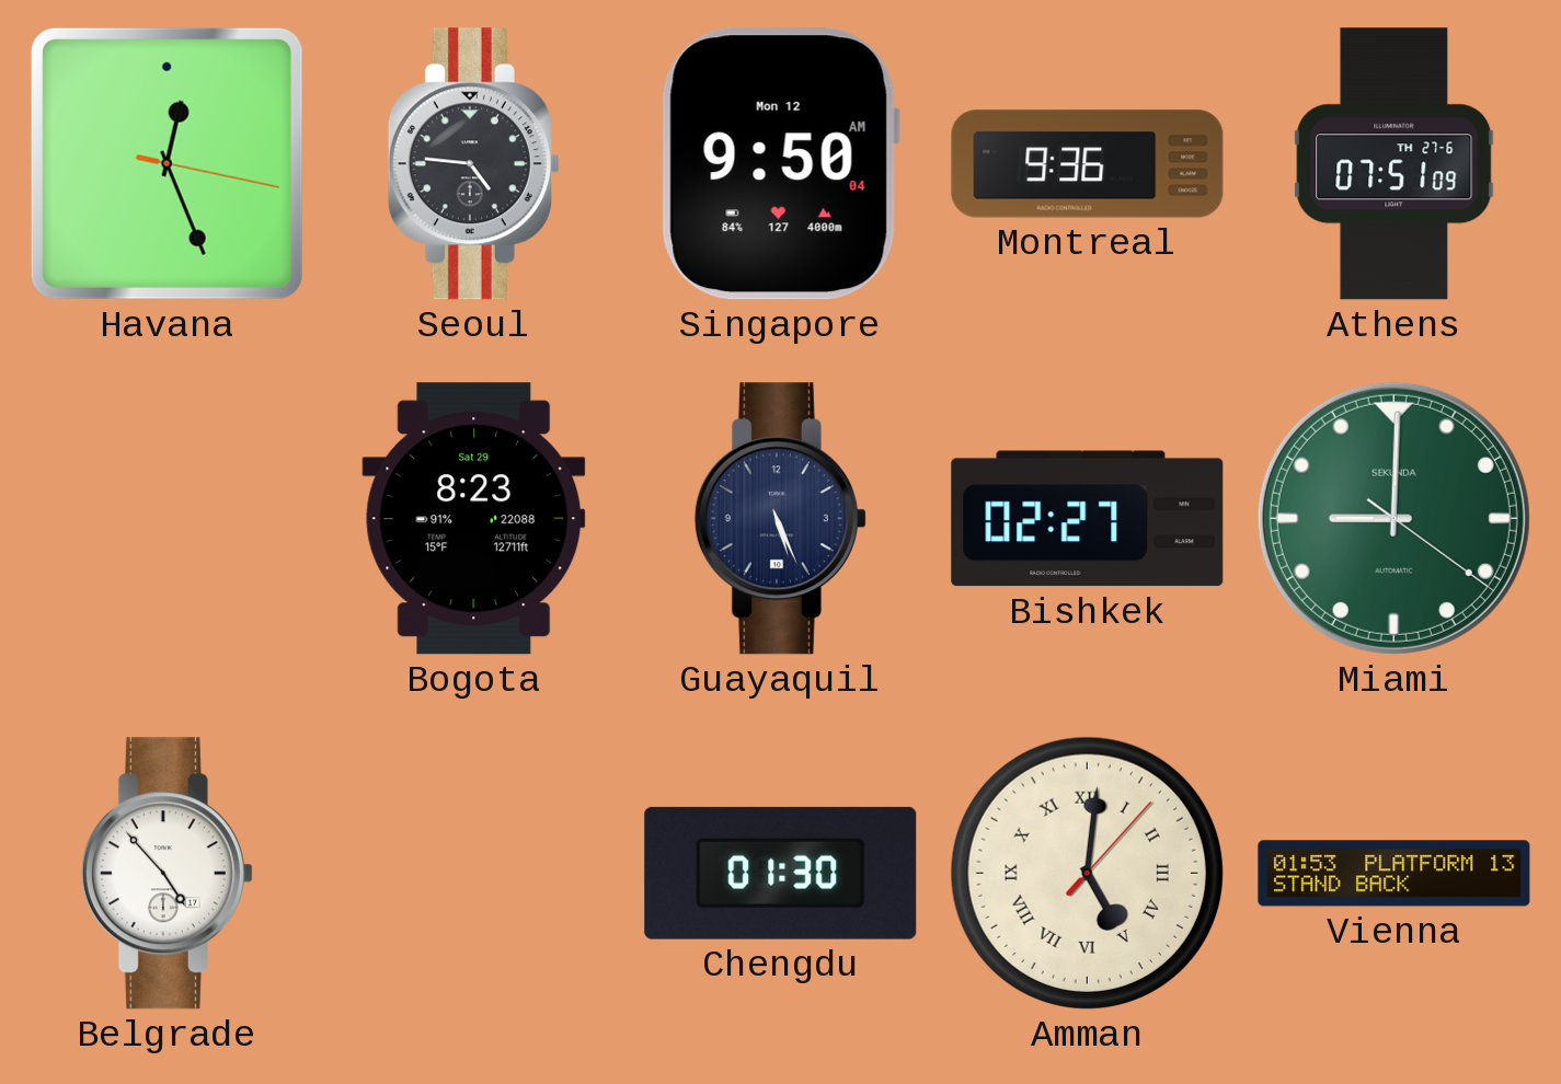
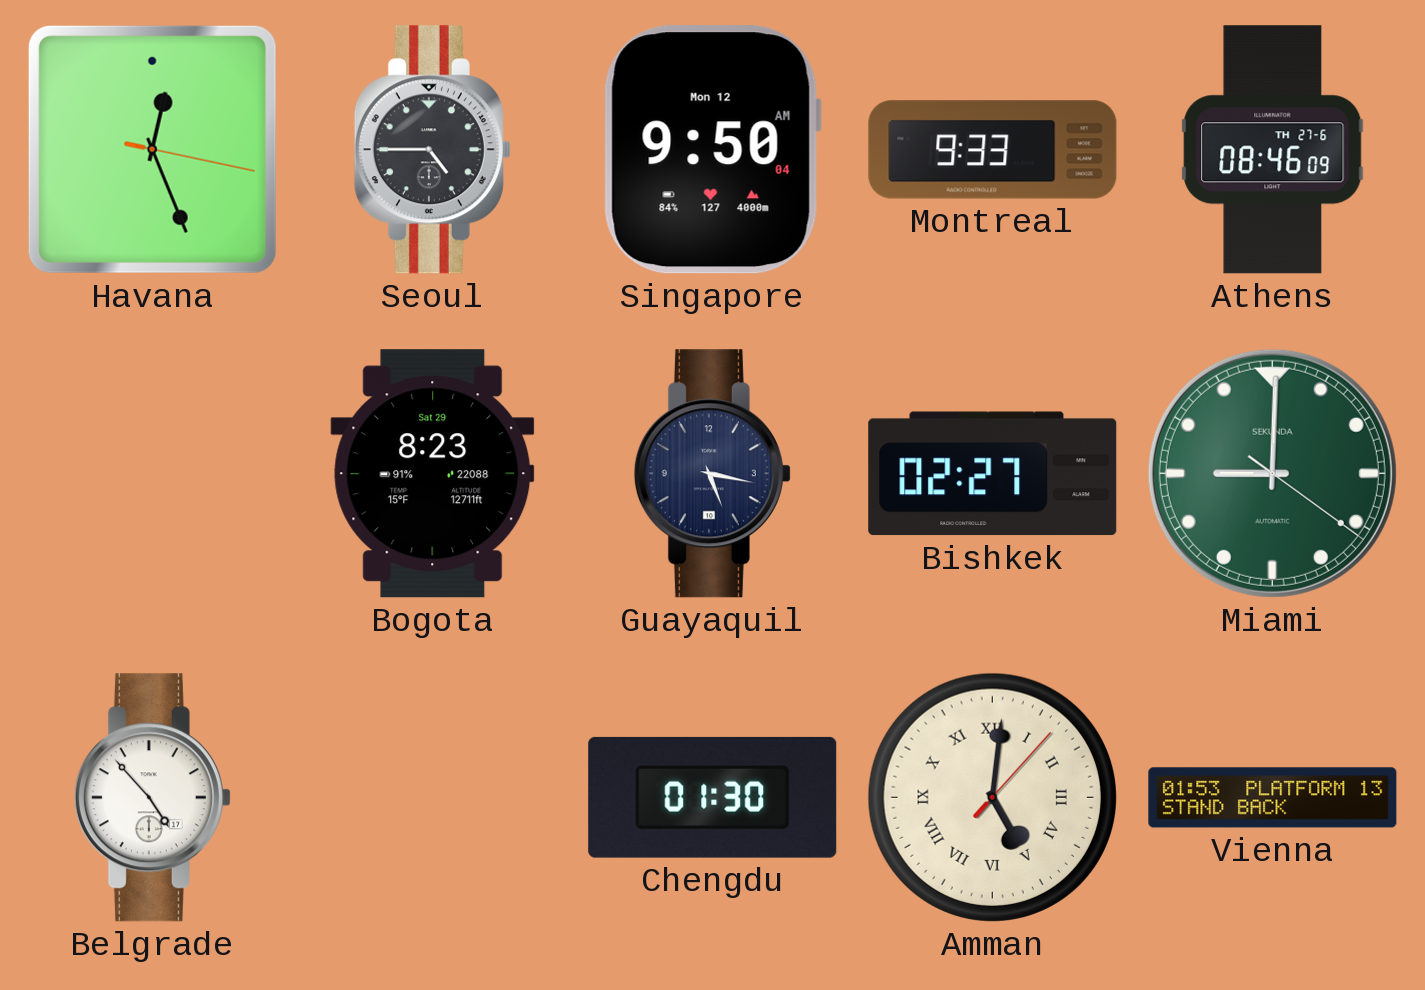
Seoul: 4:46 -> 4:45
Montreal: 9:36 -> 9:33
Athens: 07:51 -> 08:46
Guayaquil: 5:26 -> 5:17
